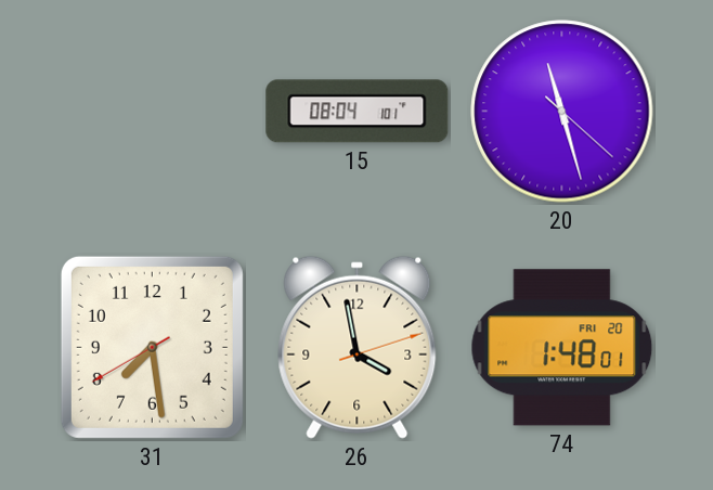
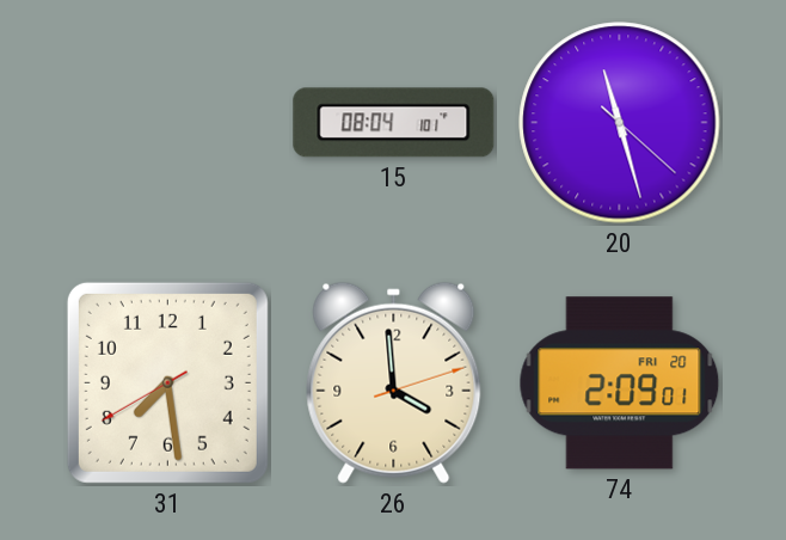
26: 3:58 -> 3:59
74: 1:48 -> 2:09
